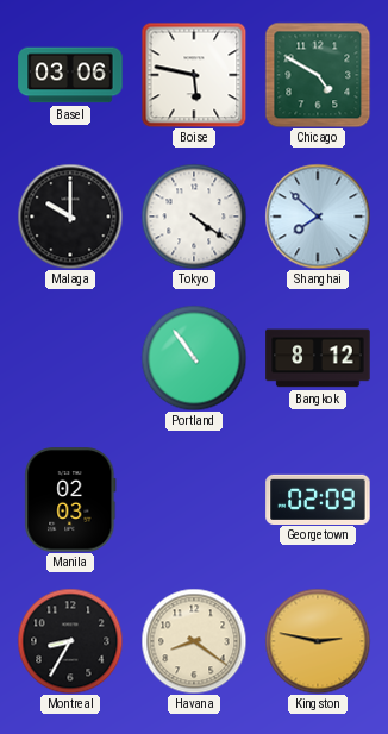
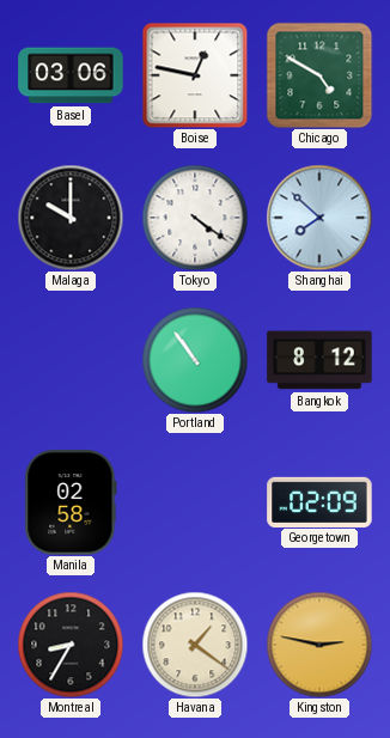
Boise: 5:47 -> 12:47
Manila: 02:03 -> 02:58
Havana: 8:21 -> 1:21
